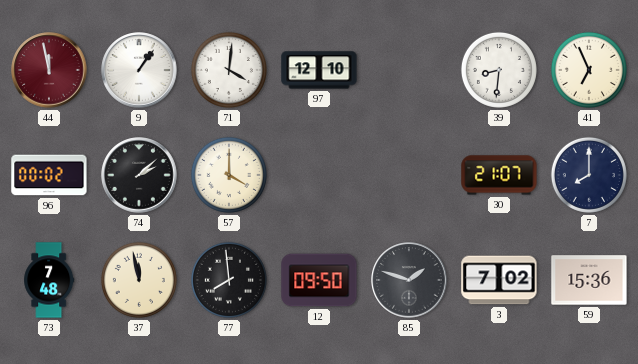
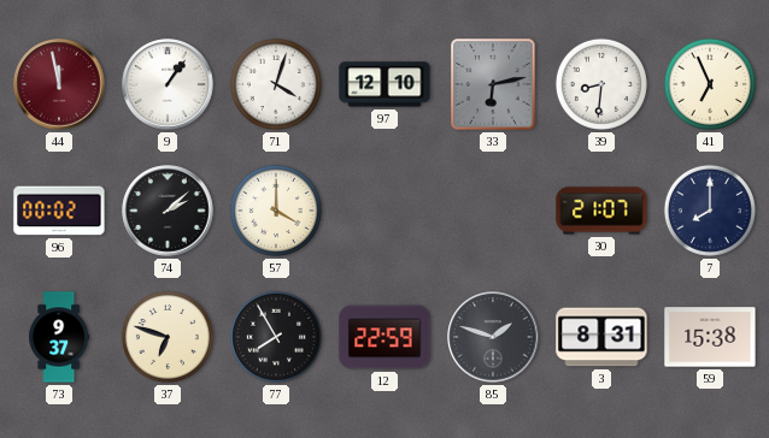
71: 4:01 -> 4:03
33: none -> 6:13
73: 7:48 -> 9:37
37: 11:58 -> 6:48
77: 7:59 -> 7:55
12: 09:50 -> 22:59
3: 7:02 -> 8:31
59: 15:36 -> 15:38
